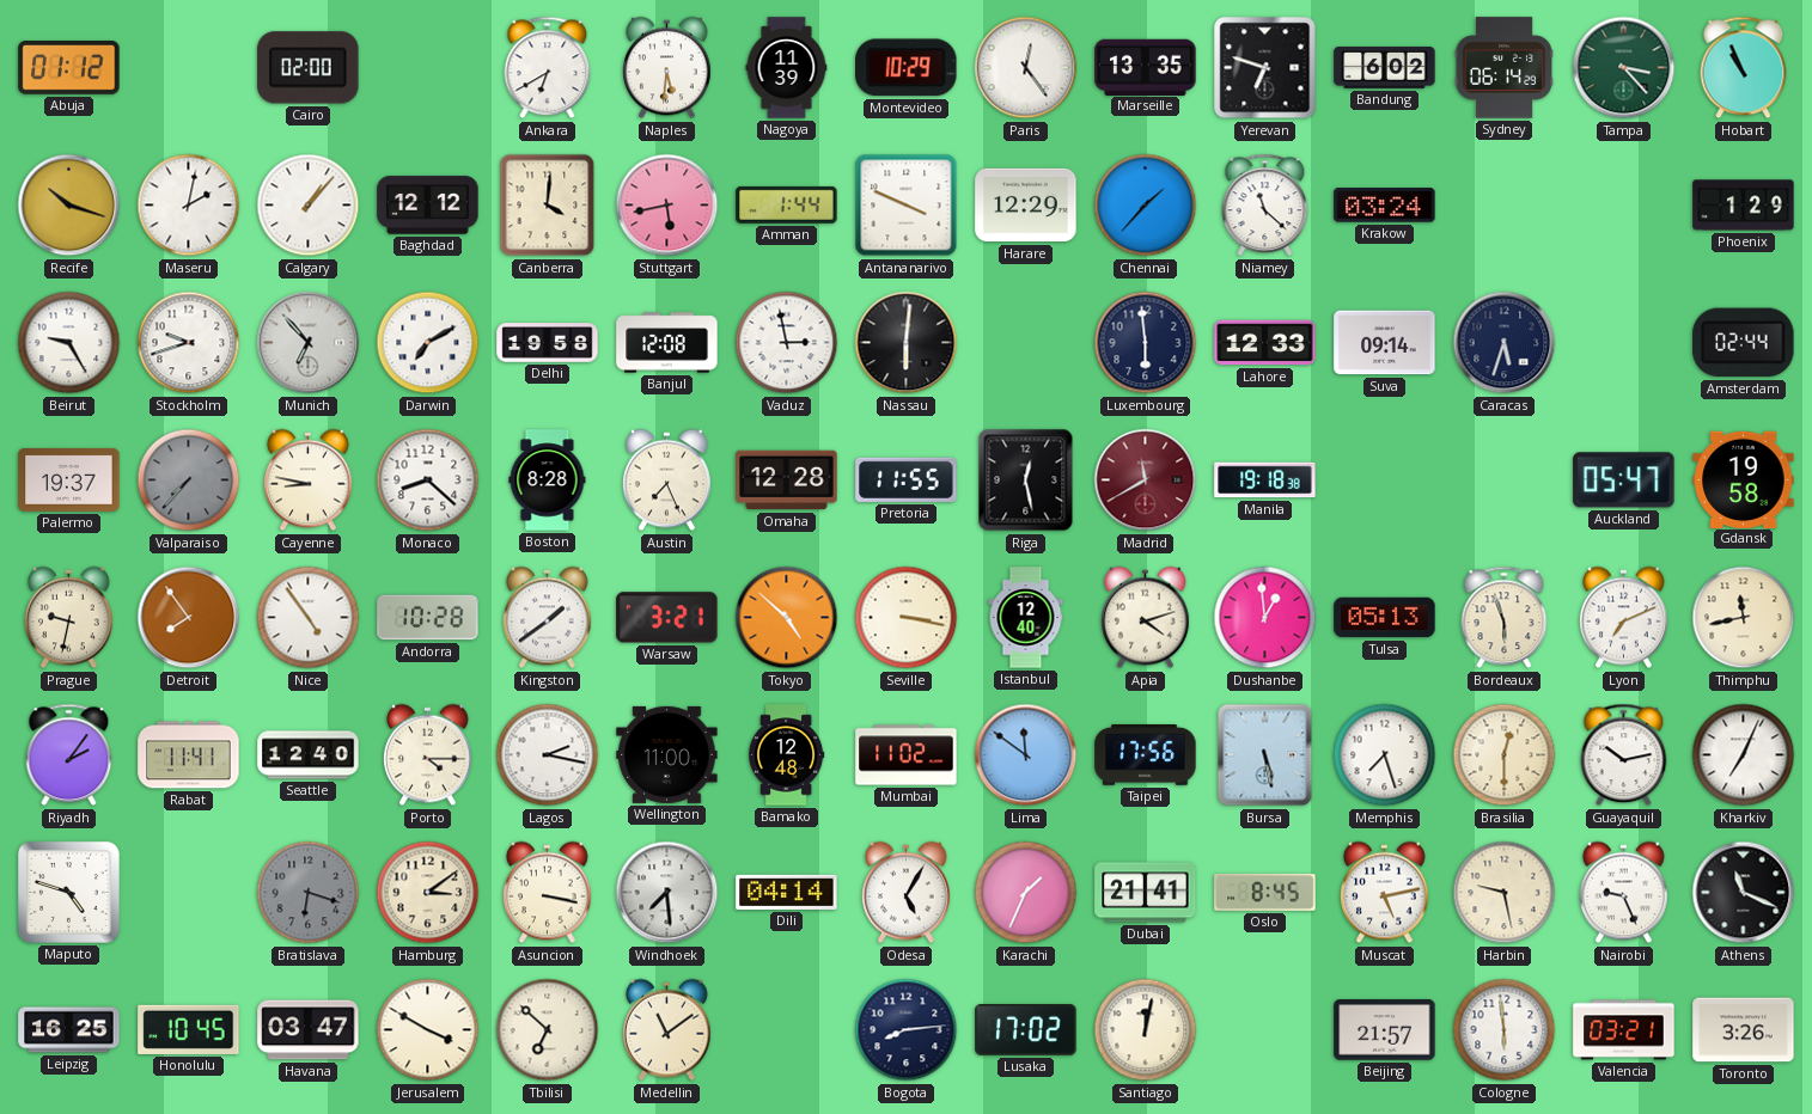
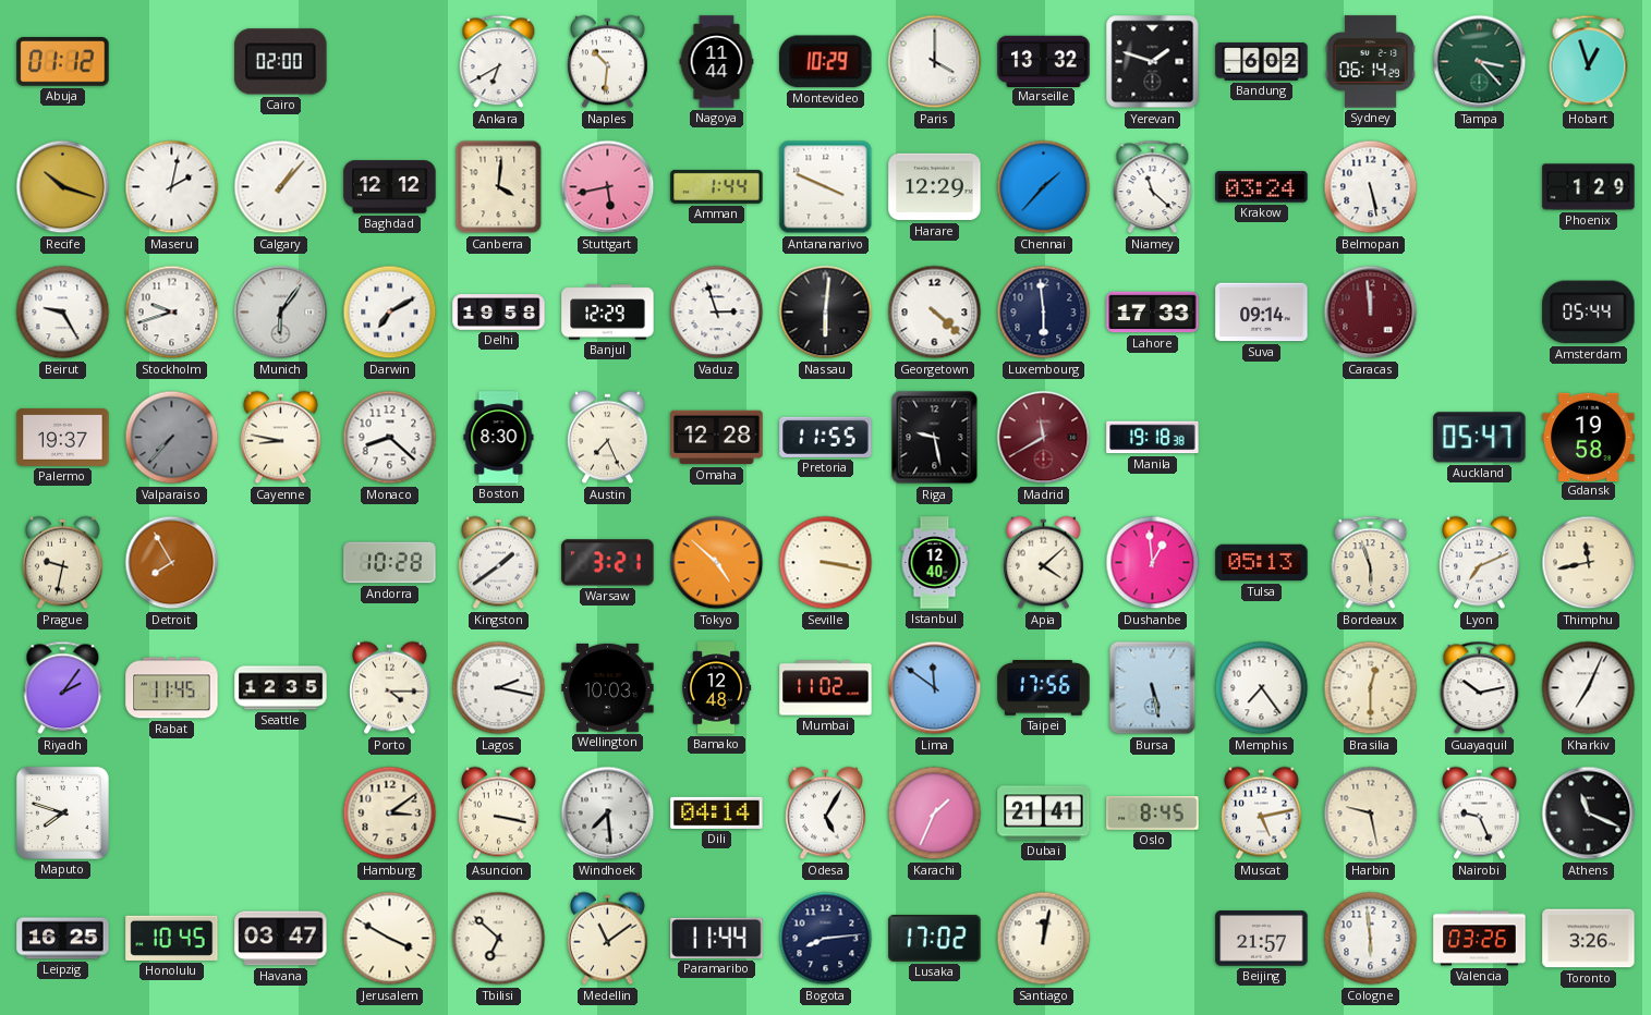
Naples: 5:31 -> 10:31
Nagoya: 11:39 -> 11:44
Paris: 12:24 -> 4:00
Marseille: 13:35 -> 13:32
Yerevan: 6:48 -> 1:48
Hobart: 10:56 -> 12:57
Belmopan: none -> 5:28
Munich: 6:53 -> 6:06
Banjul: 12:08 -> 12:29
Vaduz: 2:58 -> 2:57
Georgetown: none -> 4:22
Lahore: 12:33 -> 17:33
Caracas: 5:33 -> 11:59
Caracas dial: navy -> burgundy
Amsterdam: 02:44 -> 05:44
Boston: 8:28 -> 8:30
Riga: 12:28 -> 9:28
Detroit: 7:54 -> 7:55
Nice: 4:54 -> none
Apia: 4:12 -> 4:08
Rabat: 11:41 -> 11:45
Seattle: 12:40 -> 12:35
Wellington: 11:00 -> 10:03
Memphis: 7:27 -> 7:24
Maputo: 4:48 -> 7:48
Bratislava: 6:18 -> none
Paramaribo: none -> 11:44
Valencia: 03:21 -> 03:26
